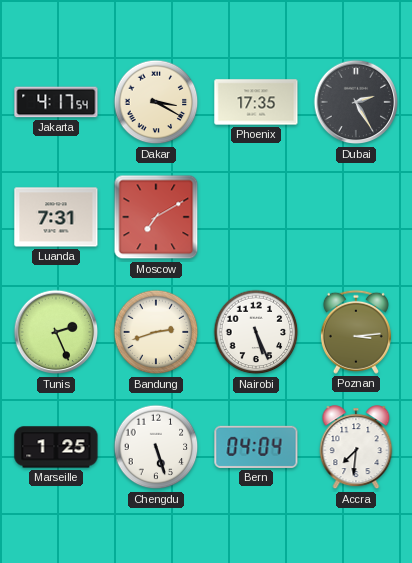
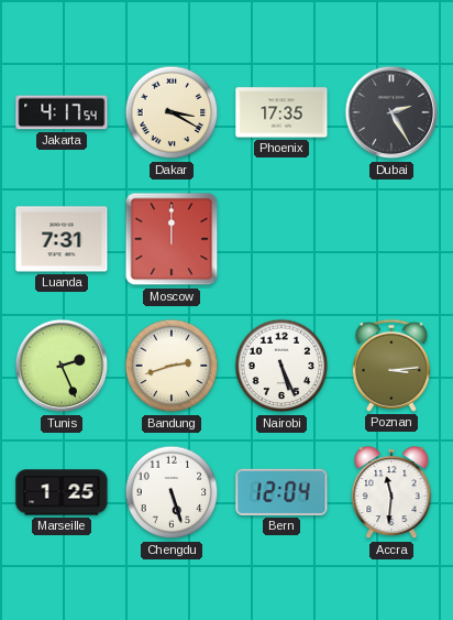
Moscow: 7:10 -> 12:00
Bern: 04:04 -> 12:04
Accra: 7:31 -> 11:31
